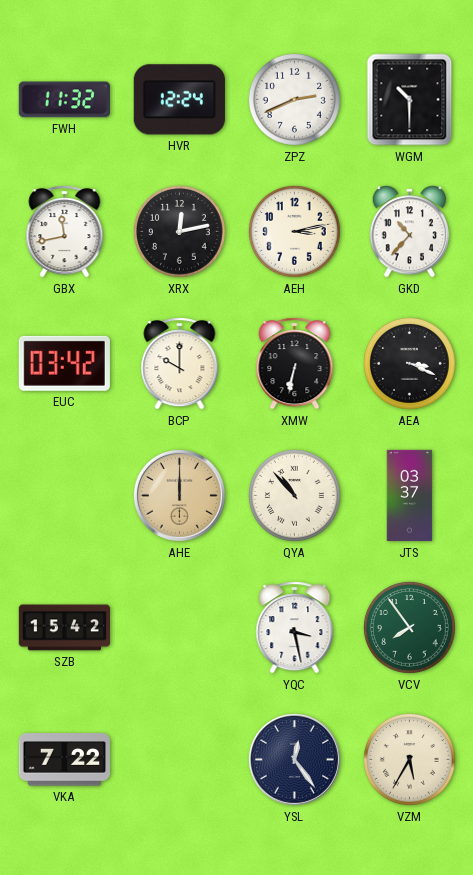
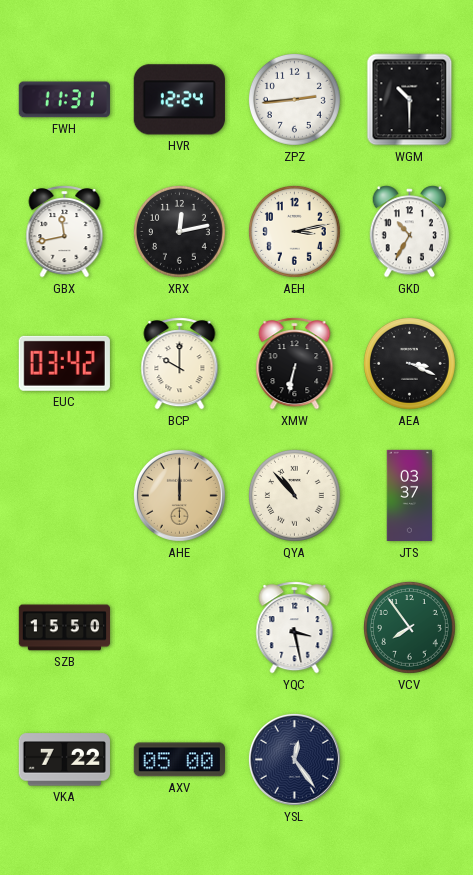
FWH: 11:32 -> 11:31
ZPZ: 2:41 -> 2:44
GKD: 10:37 -> 10:35
SZB: 15:42 -> 15:50
AXV: none -> 05:00
VZM: 5:35 -> none
